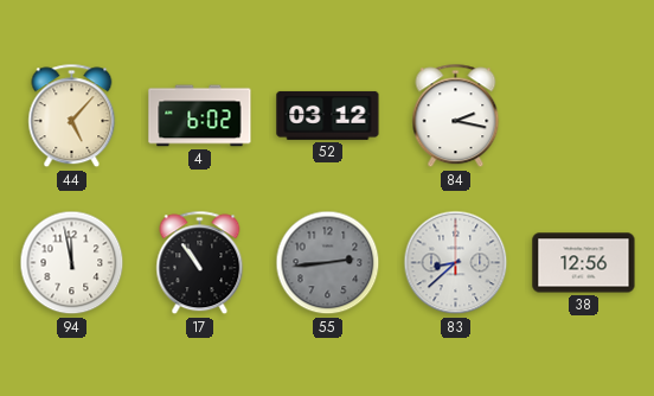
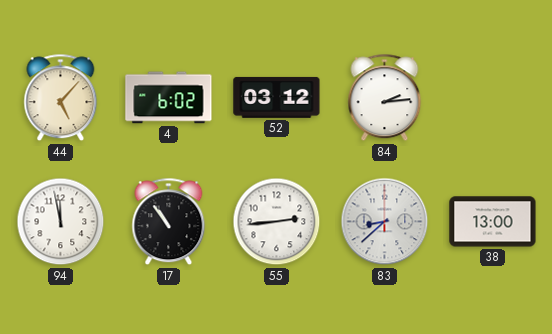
84: 2:17 -> 2:14
55 dial: grey -> white
38: 12:56 -> 13:00
